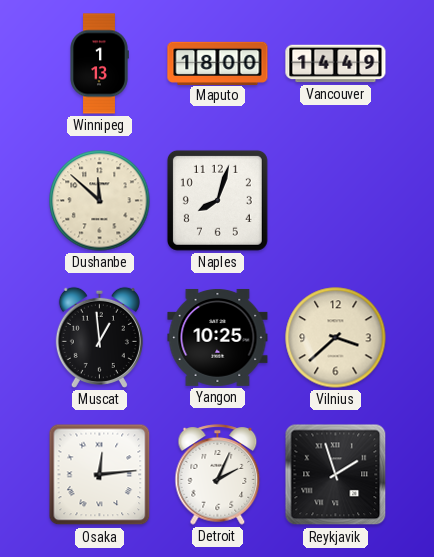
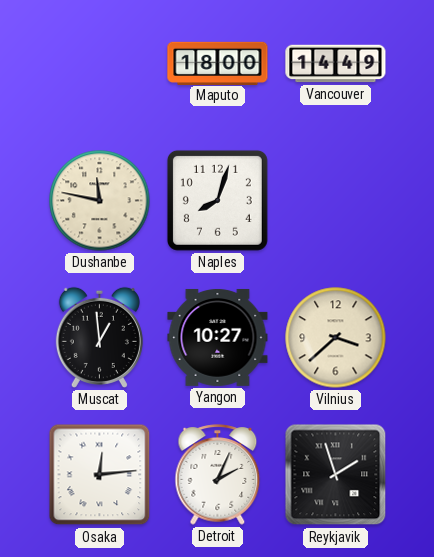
Winnipeg: 1:13 -> none
Dushanbe: 11:52 -> 11:47
Yangon: 10:25 -> 10:27
